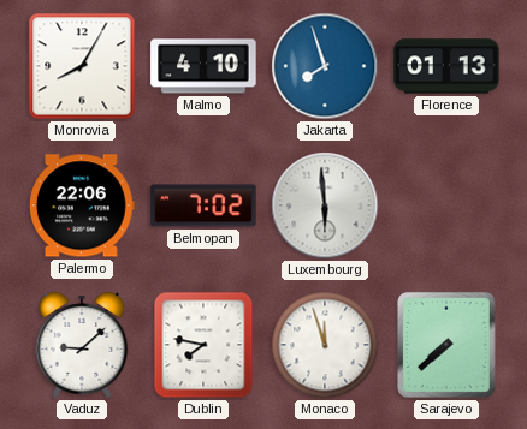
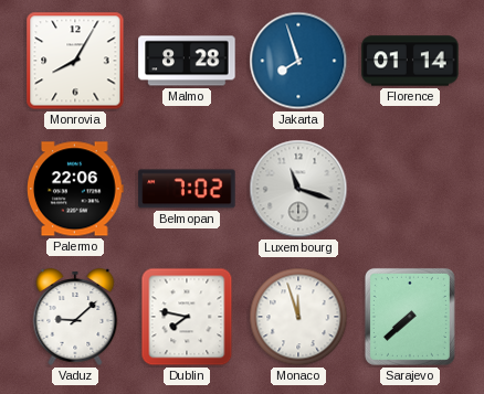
Malmo: 4:10 -> 8:28
Florence: 01:13 -> 01:14
Luxembourg: 5:59 -> 11:18
